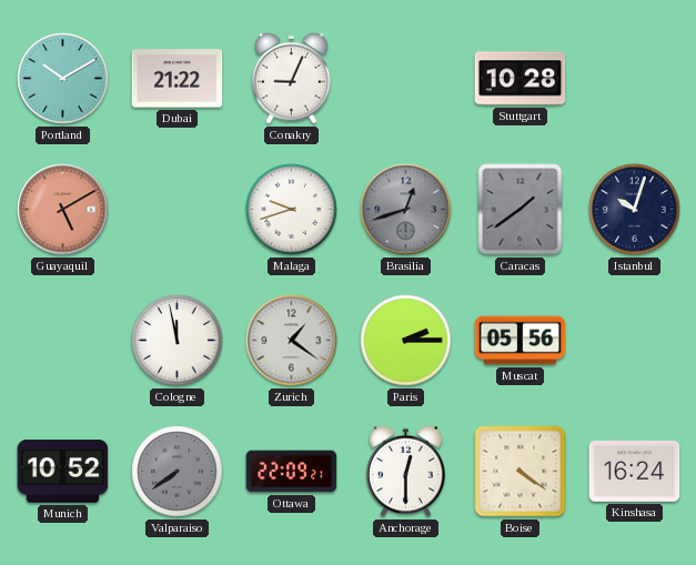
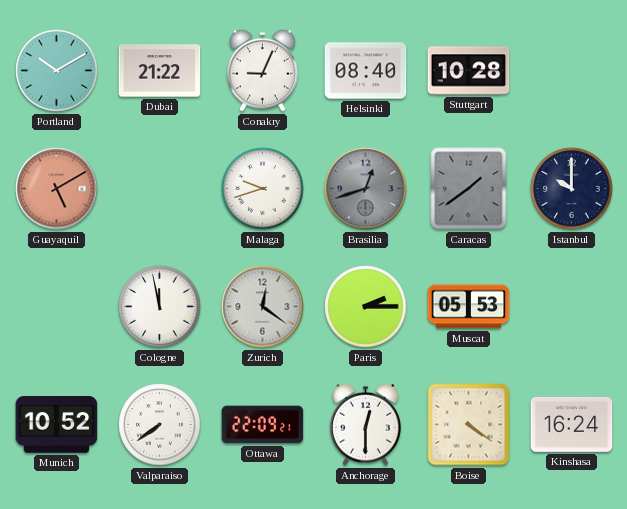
Helsinki: none -> 08:40
Istanbul: 10:03 -> 10:00
Zurich: 1:21 -> 12:21
Muscat: 05:56 -> 05:53
Valparaiso dial: grey -> white
